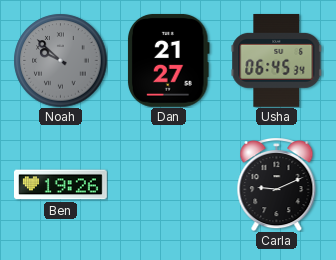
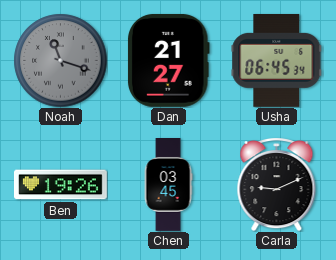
Noah: 9:52 -> 11:18
Chen: none -> 03:45
